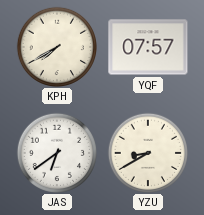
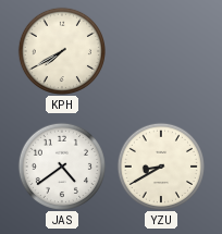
YQF: 07:57 -> none
JAS: 6:39 -> 4:39
